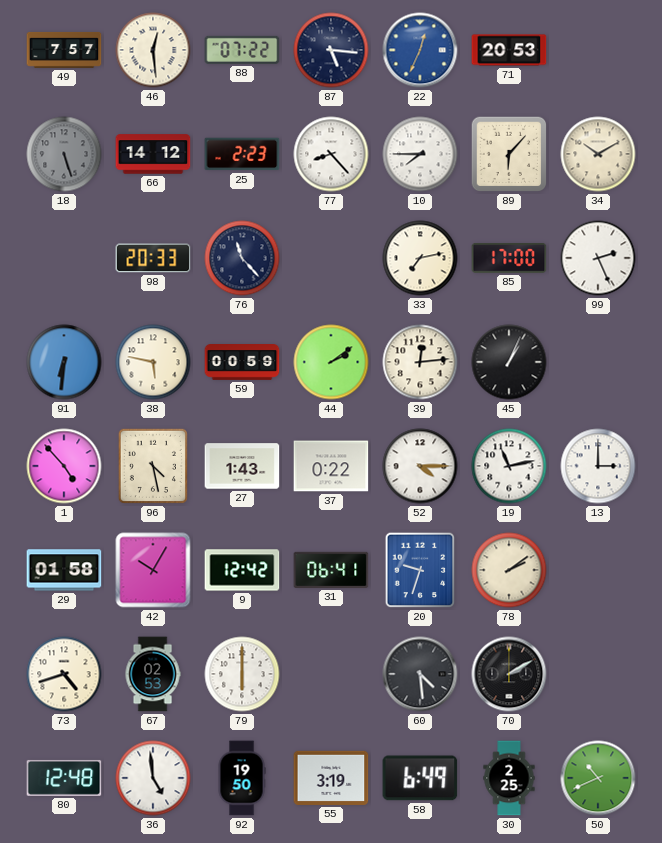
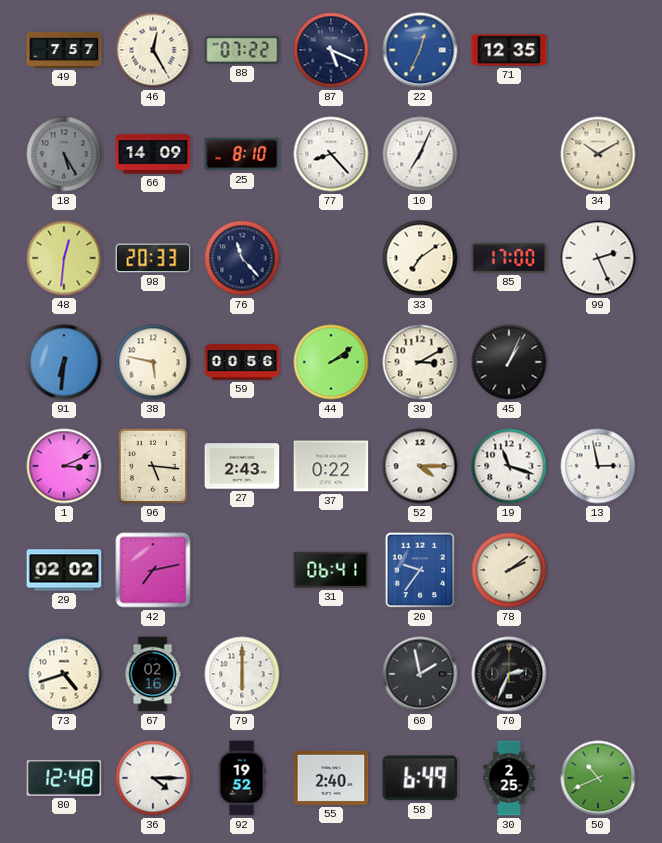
46: 12:29 -> 12:25
87: 5:16 -> 5:19
71: 20:53 -> 12:35
18: 5:27 -> 5:25
66: 14:12 -> 14:09
25: 2:23 -> 8:10
10: 7:45 -> 7:04
89: 6:07 -> none
48: none -> 12:31
33: 7:13 -> 7:09
59: 00:59 -> 00:56
39: 12:14 -> 3:10
1: 4:53 -> 3:11
96: 4:28 -> 5:16
27: 1:43 -> 2:43
19: 11:13 -> 11:18
13: 3:00 -> 2:58
29: 01:58 -> 02:02
42: 10:05 -> 7:13
9: 12:42 -> none
20: 9:33 -> 9:36
67: 02:53 -> 02:16
60: 4:29 -> 1:58
70: 2:10 -> 2:34
36: 4:59 -> 4:15
92: 19:50 -> 19:52
55: 3:19 -> 2:40
